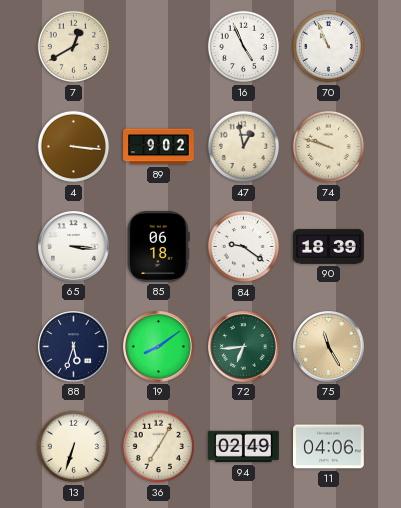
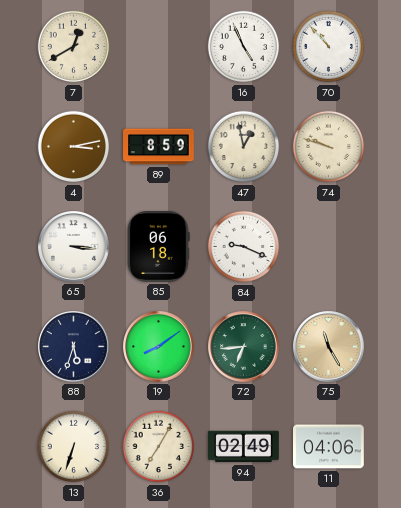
70: 10:56 -> 10:53
4: 3:16 -> 3:13
89: 9:02 -> 8:59
84: 9:21 -> 9:19
90: 18:39 -> none
